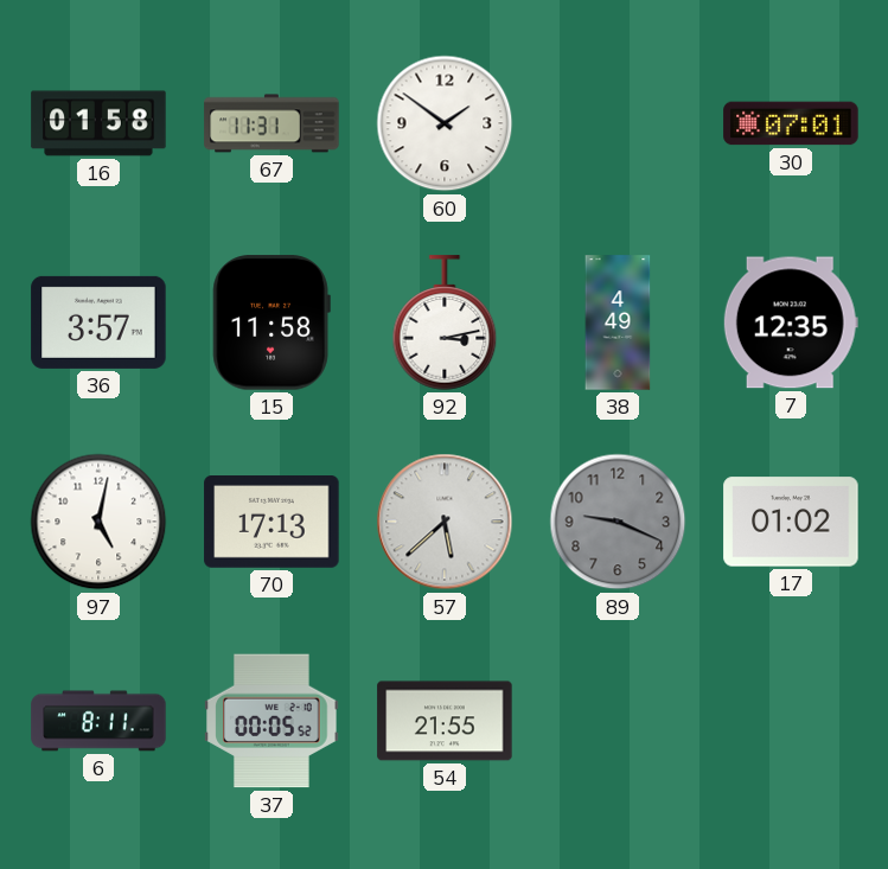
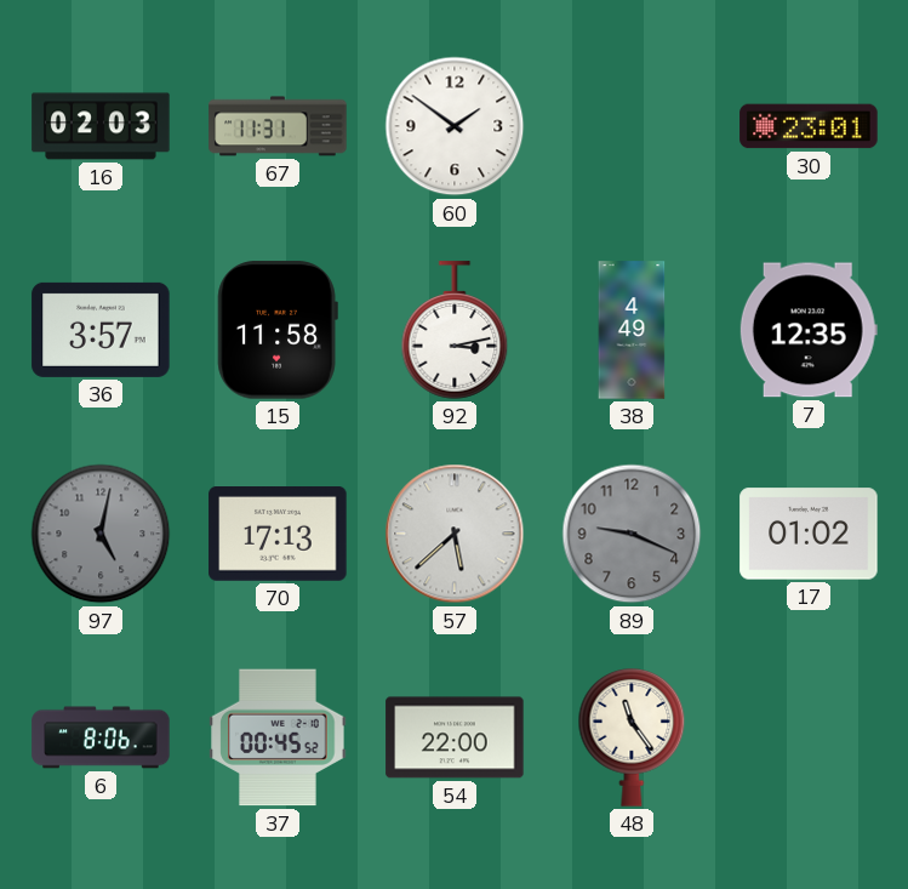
16: 01:58 -> 02:03
30: 07:01 -> 23:01
97 dial: white -> grey
6: 8:11 -> 8:06
37: 00:05 -> 00:45
54: 21:55 -> 22:00
48: none -> 11:24
